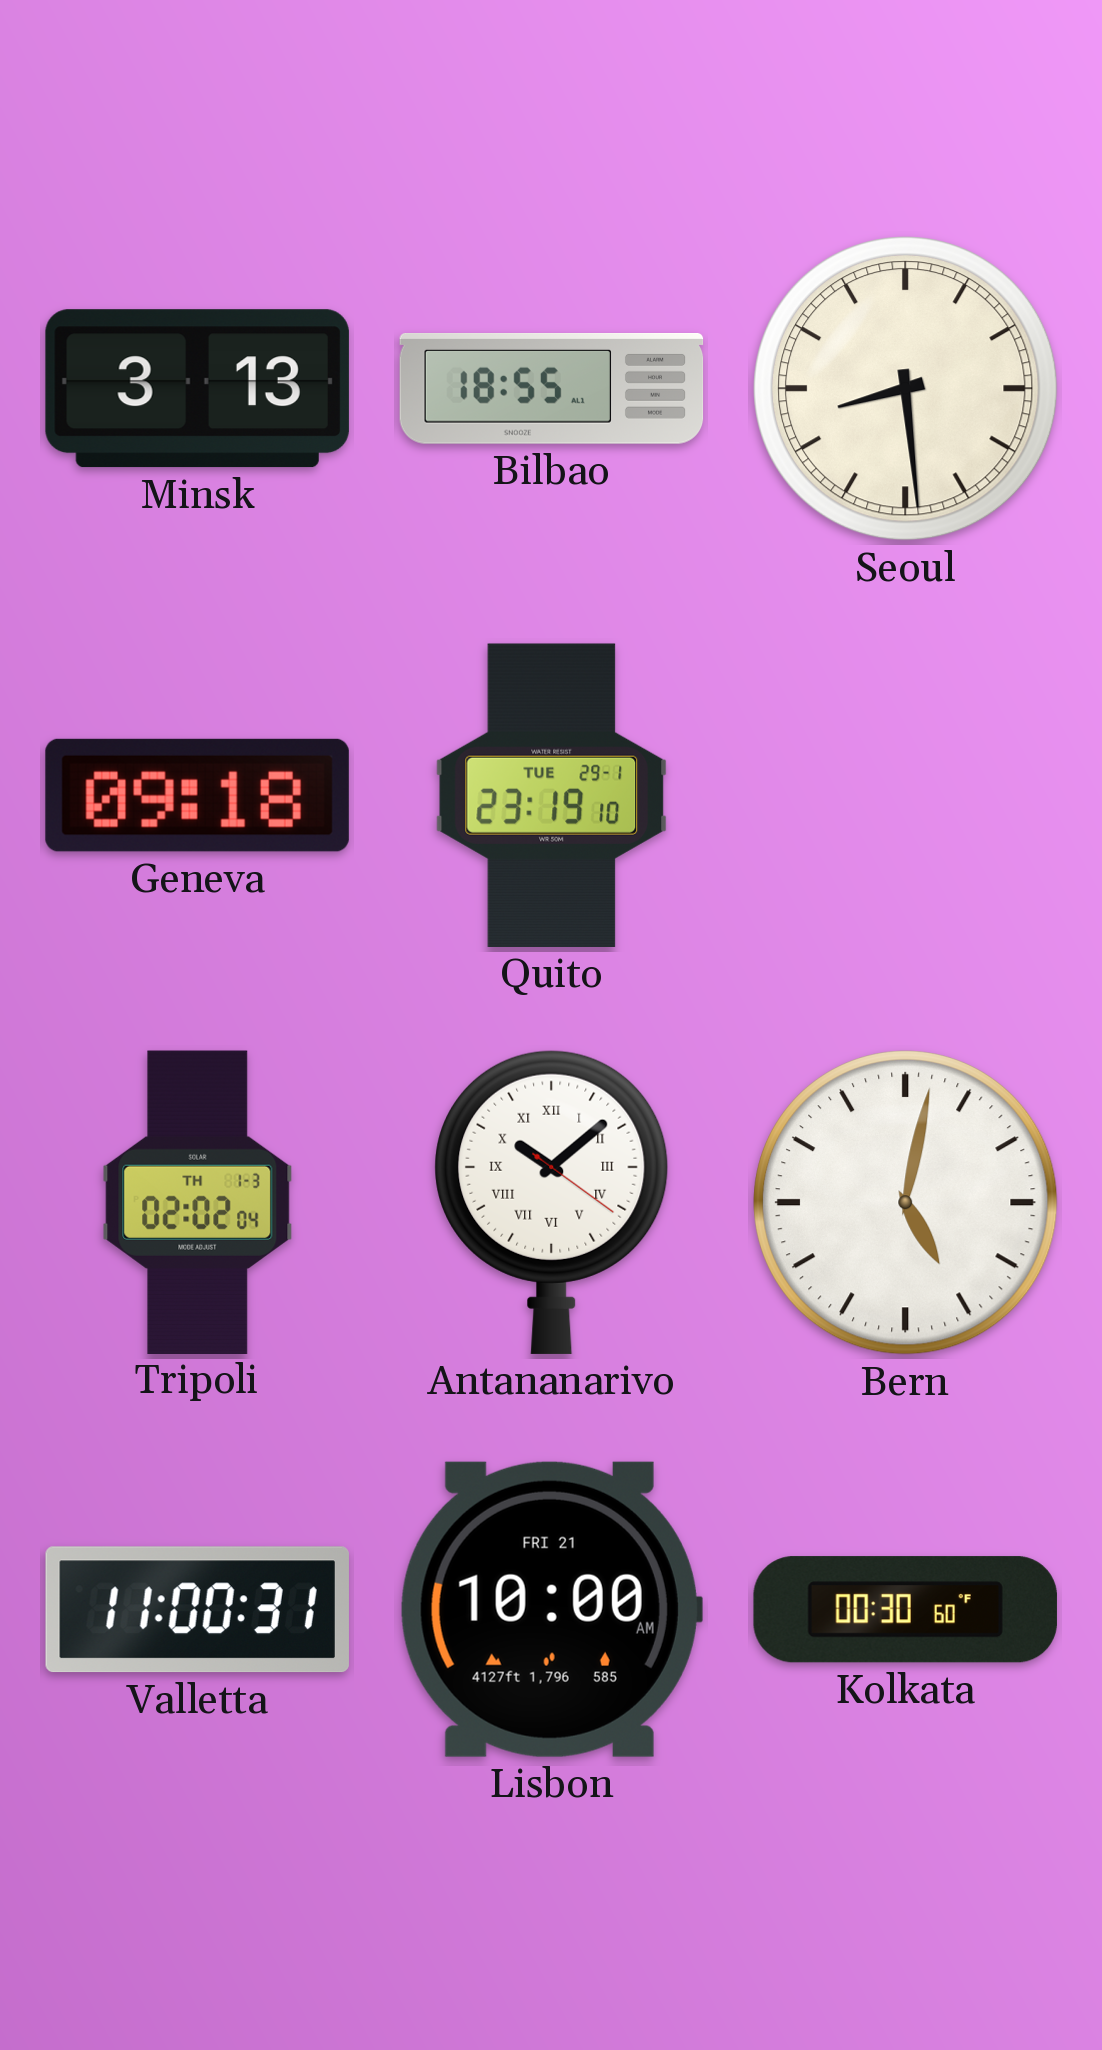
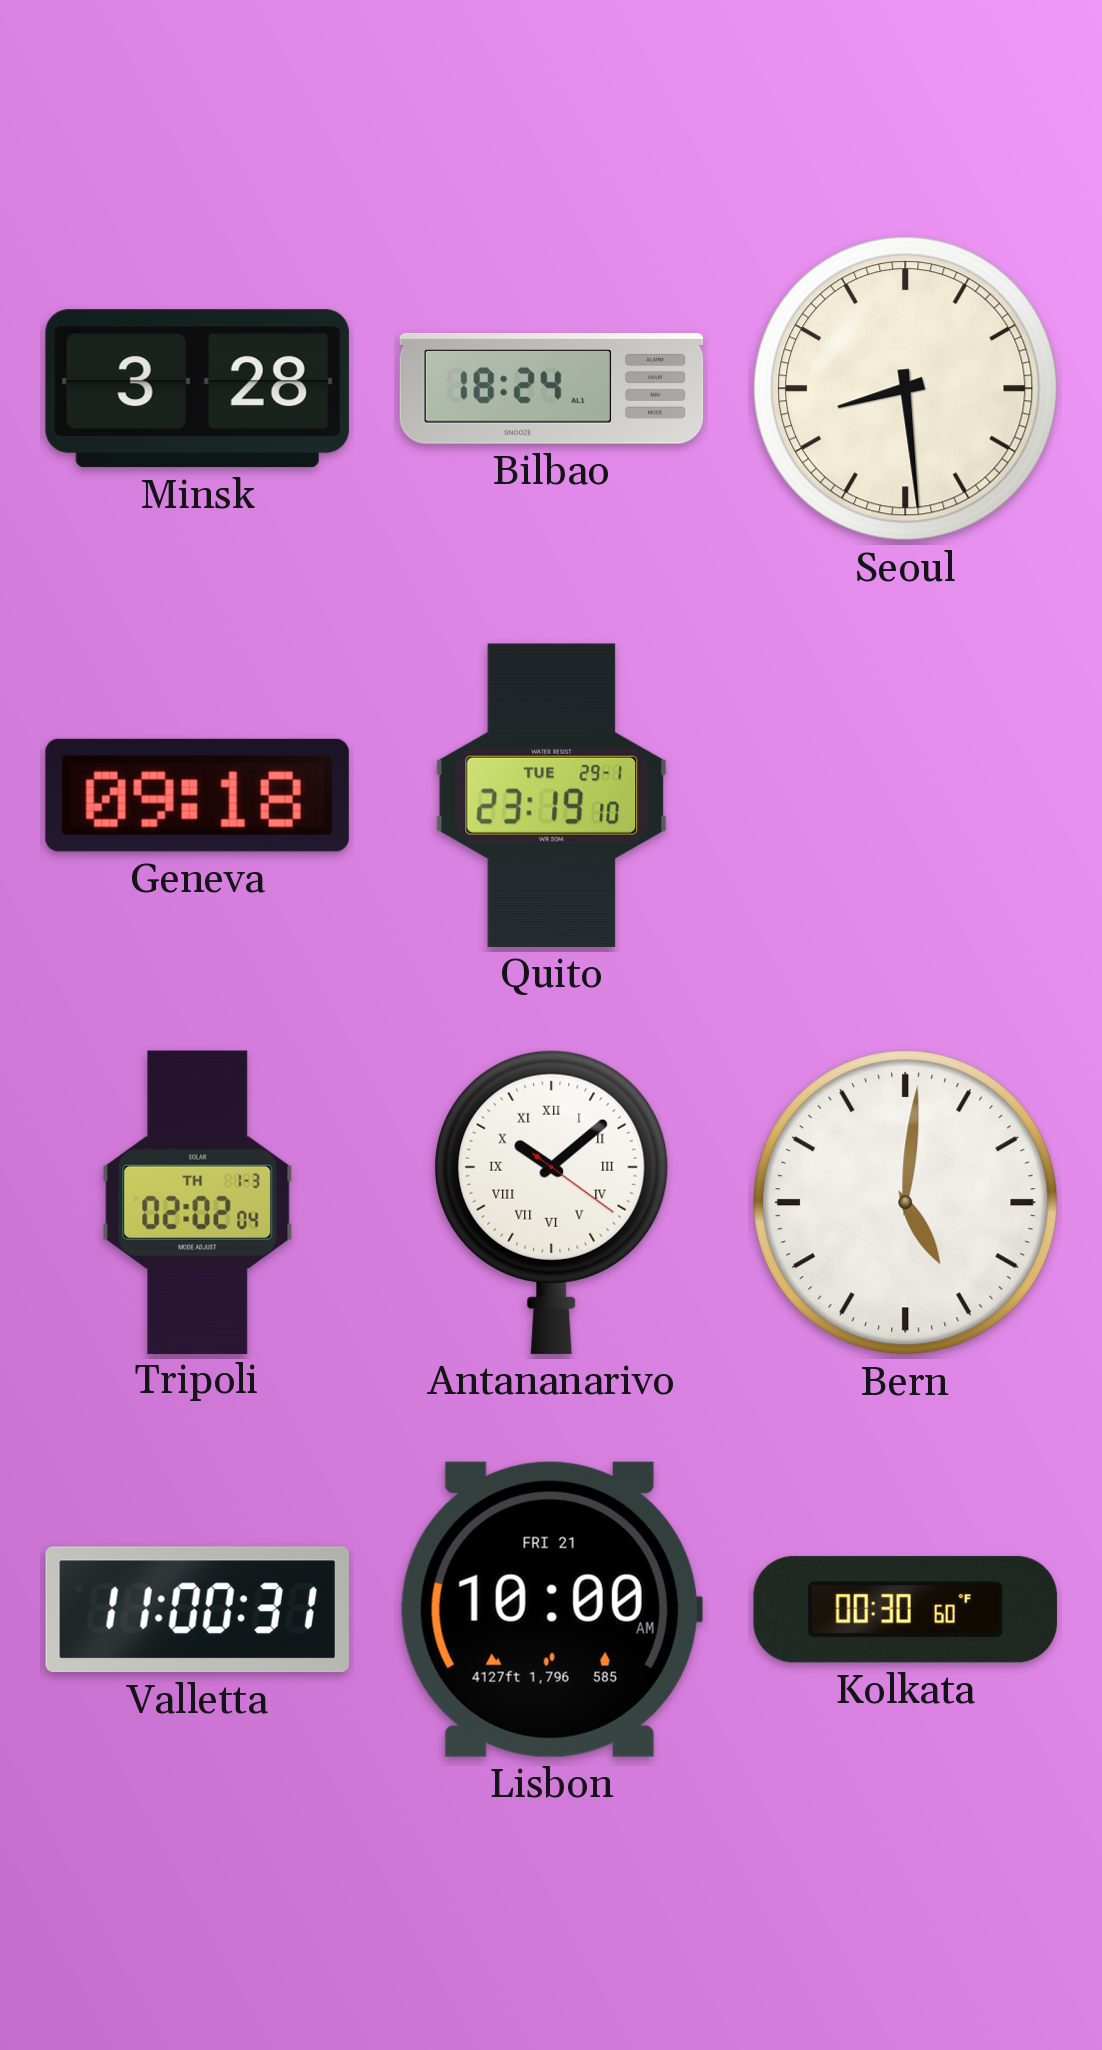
Minsk: 3:13 -> 3:28
Bilbao: 18:55 -> 18:24
Bern: 5:02 -> 5:01
